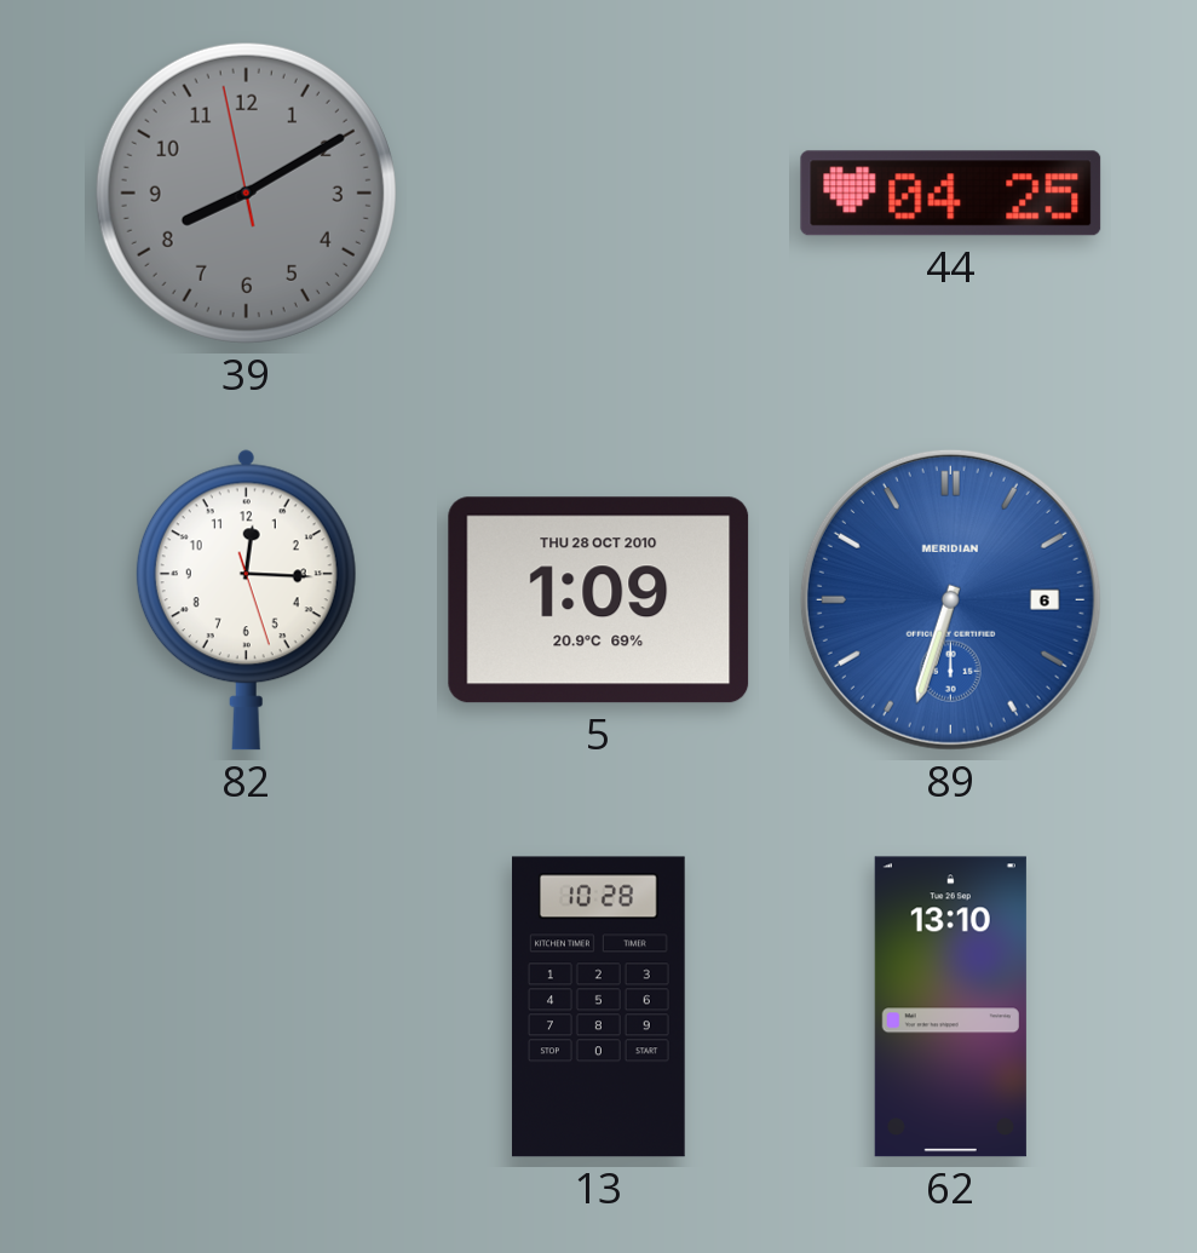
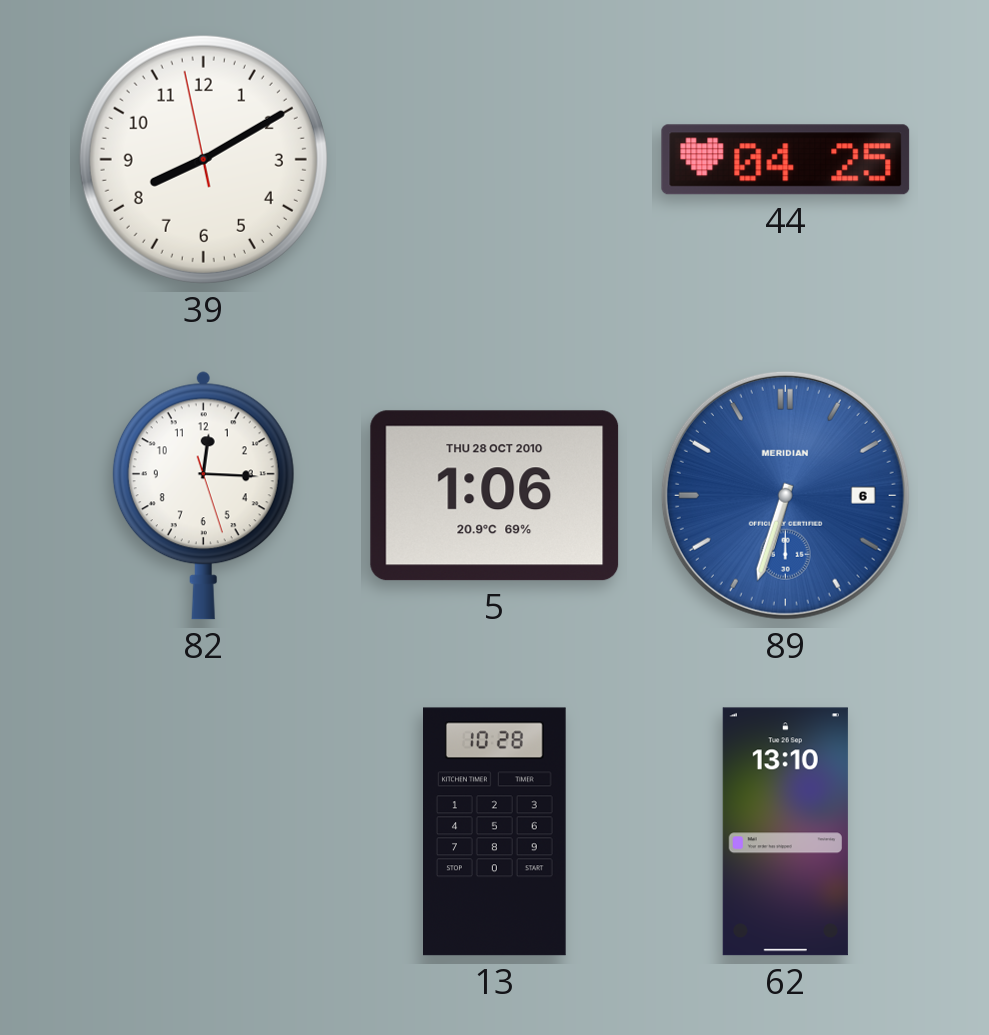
39 dial: grey -> white
5: 1:09 -> 1:06
